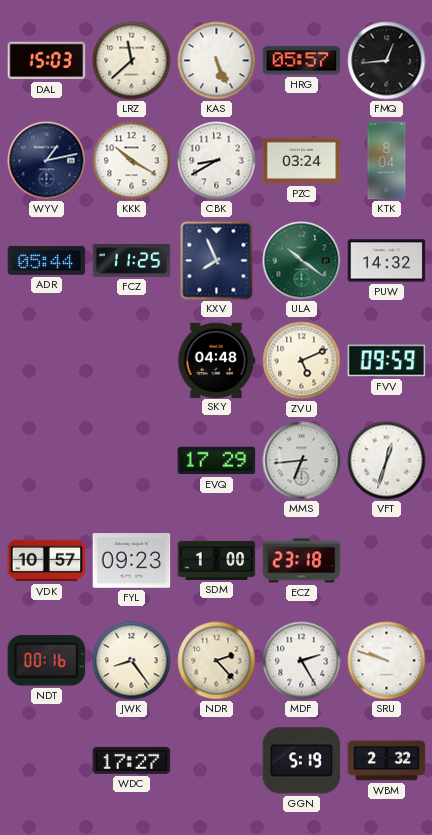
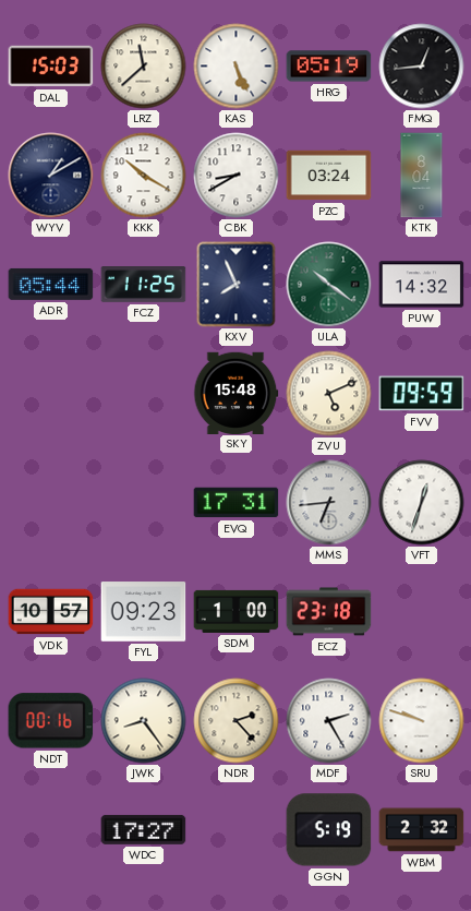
HRG: 05:57 -> 05:19
WYV: 1:13 -> 1:10
SKY: 04:48 -> 15:48
EVQ: 17:29 -> 17:31
